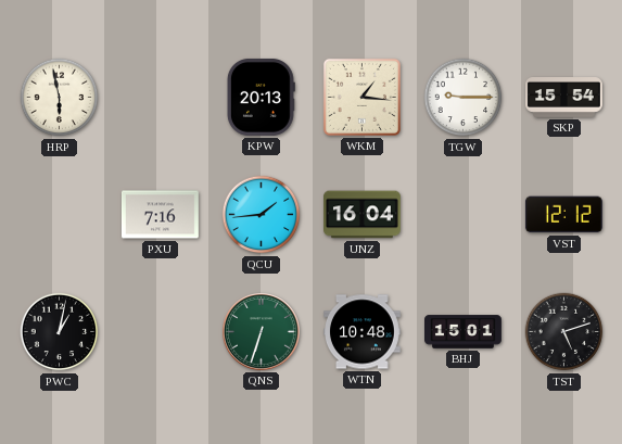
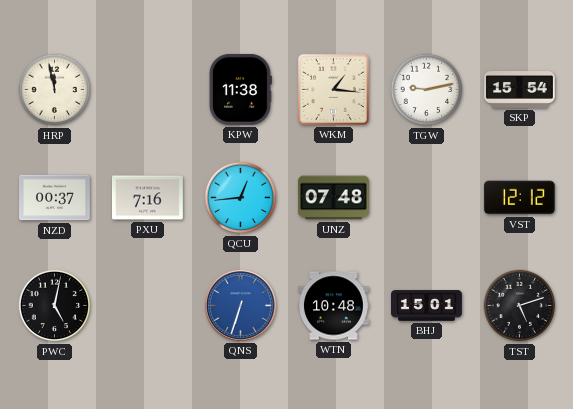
HRP: 5:58 -> 11:58
KPW: 20:13 -> 11:38
TGW: 9:15 -> 9:13
NZD: none -> 00:37
QCU: 1:44 -> 12:44
UNZ: 16:04 -> 07:48
PWC: 1:02 -> 5:02
QNS dial: green -> blue
